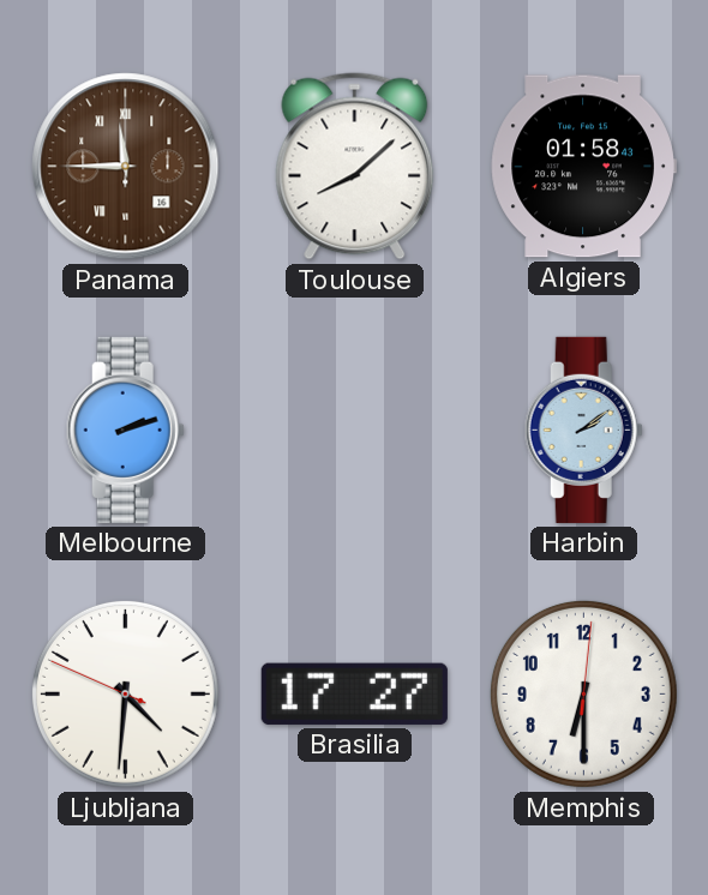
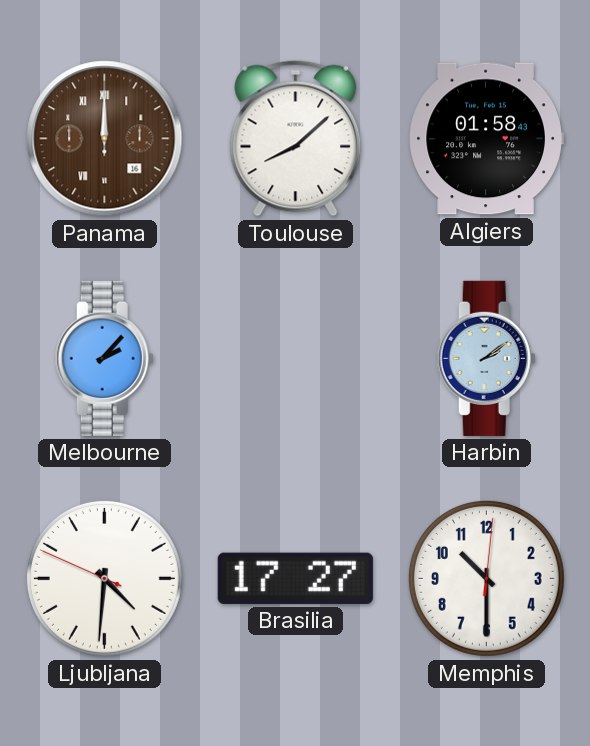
Panama: 11:45 -> 12:00
Melbourne: 2:12 -> 2:07
Memphis: 6:30 -> 10:30
